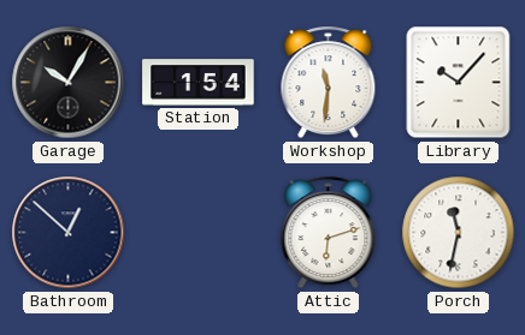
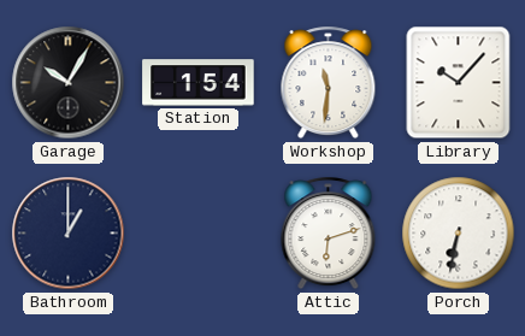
Bathroom: 12:52 -> 1:00
Porch: 11:32 -> 6:32
